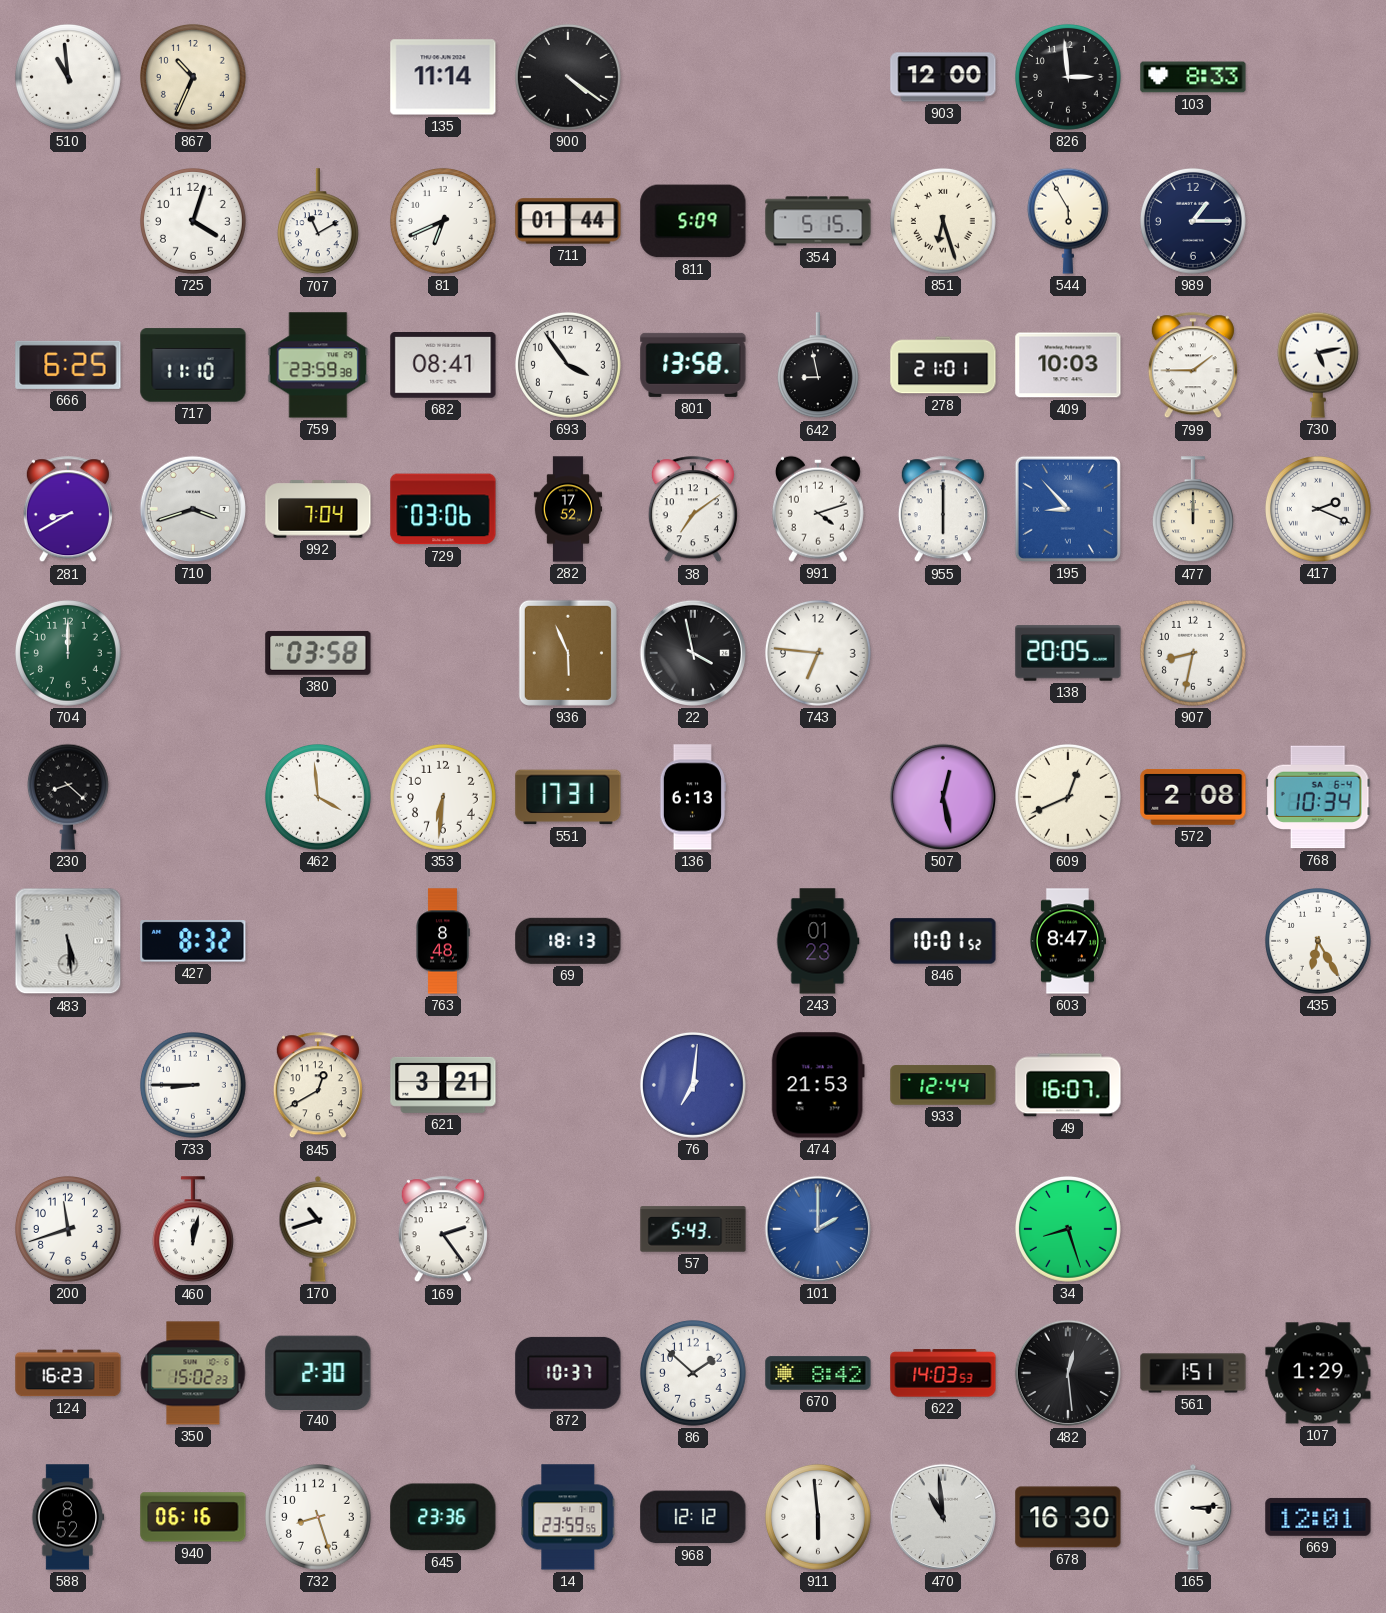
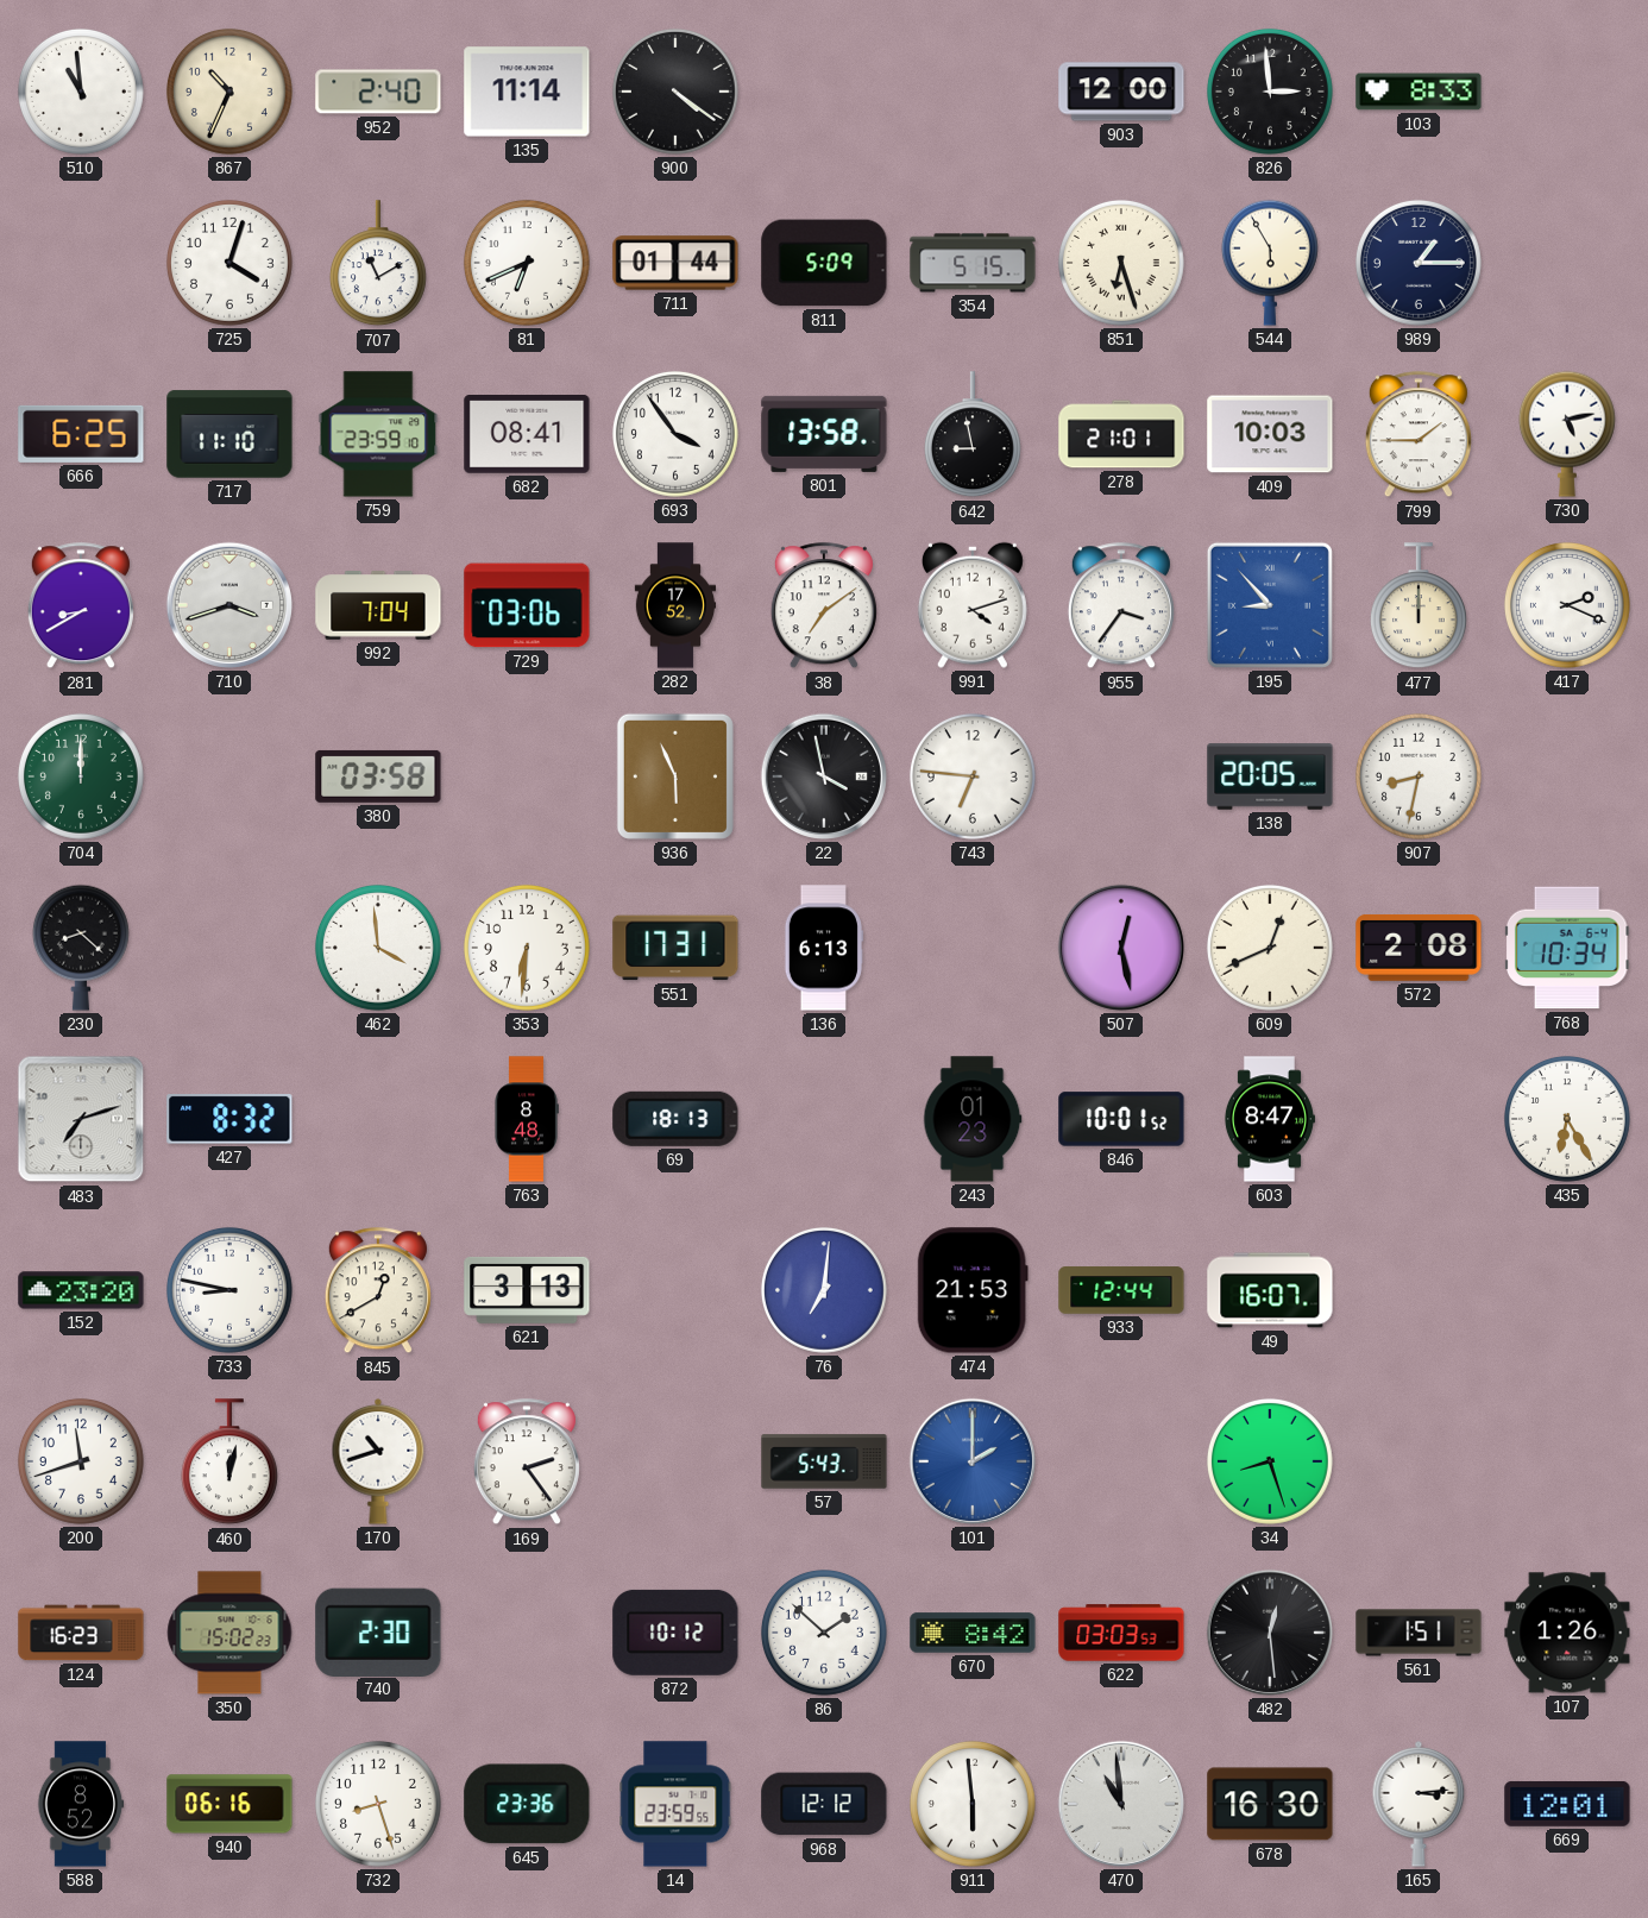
952: none -> 2:40
759: 23:59:38 -> 23:59:10
955: 6:00 -> 3:36
483: 5:29 -> 7:12
152: none -> 23:20
733: 8:45 -> 8:47
621: 3:21 -> 3:13
872: 10:37 -> 10:12
622: 14:03 -> 03:03
107: 1:29 -> 1:26
